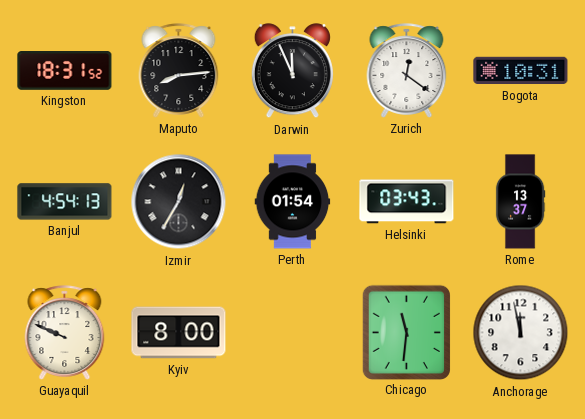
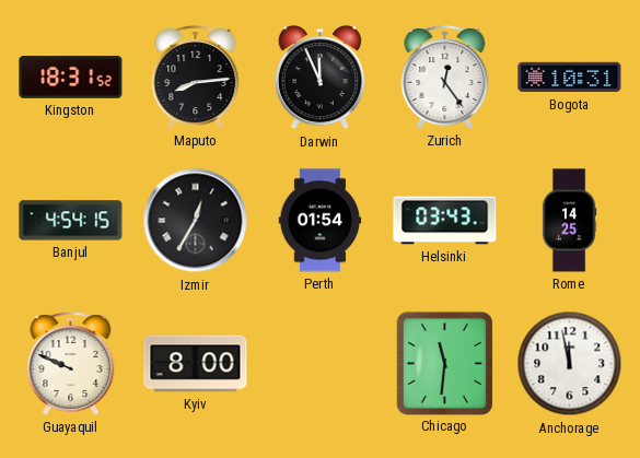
Zurich: 12:21 -> 12:24
Banjul: 4:54:13 -> 4:54:15
Rome: 13:37 -> 14:25
